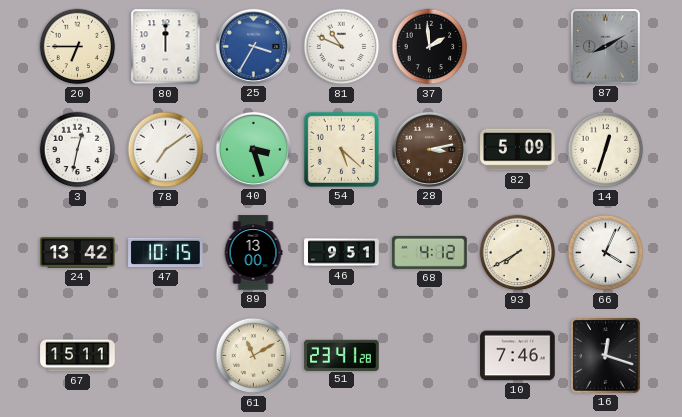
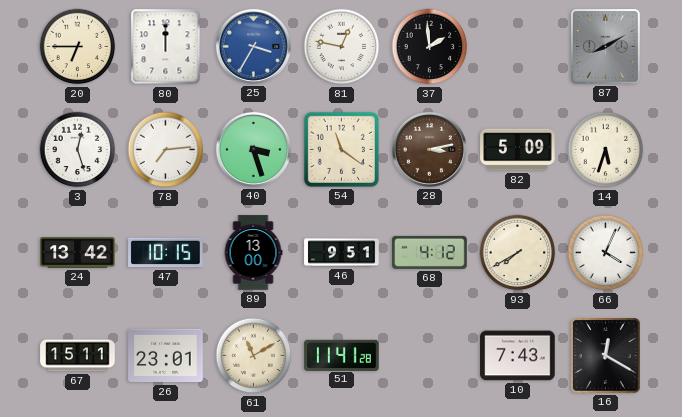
81: 10:49 -> 12:47
3: 12:32 -> 12:27
78: 7:09 -> 7:14
54: 5:22 -> 11:21
14: 12:33 -> 5:33
26: none -> 23:01
51: 23:41 -> 11:41
10: 7:46 -> 7:43
16: 12:18 -> 12:20
